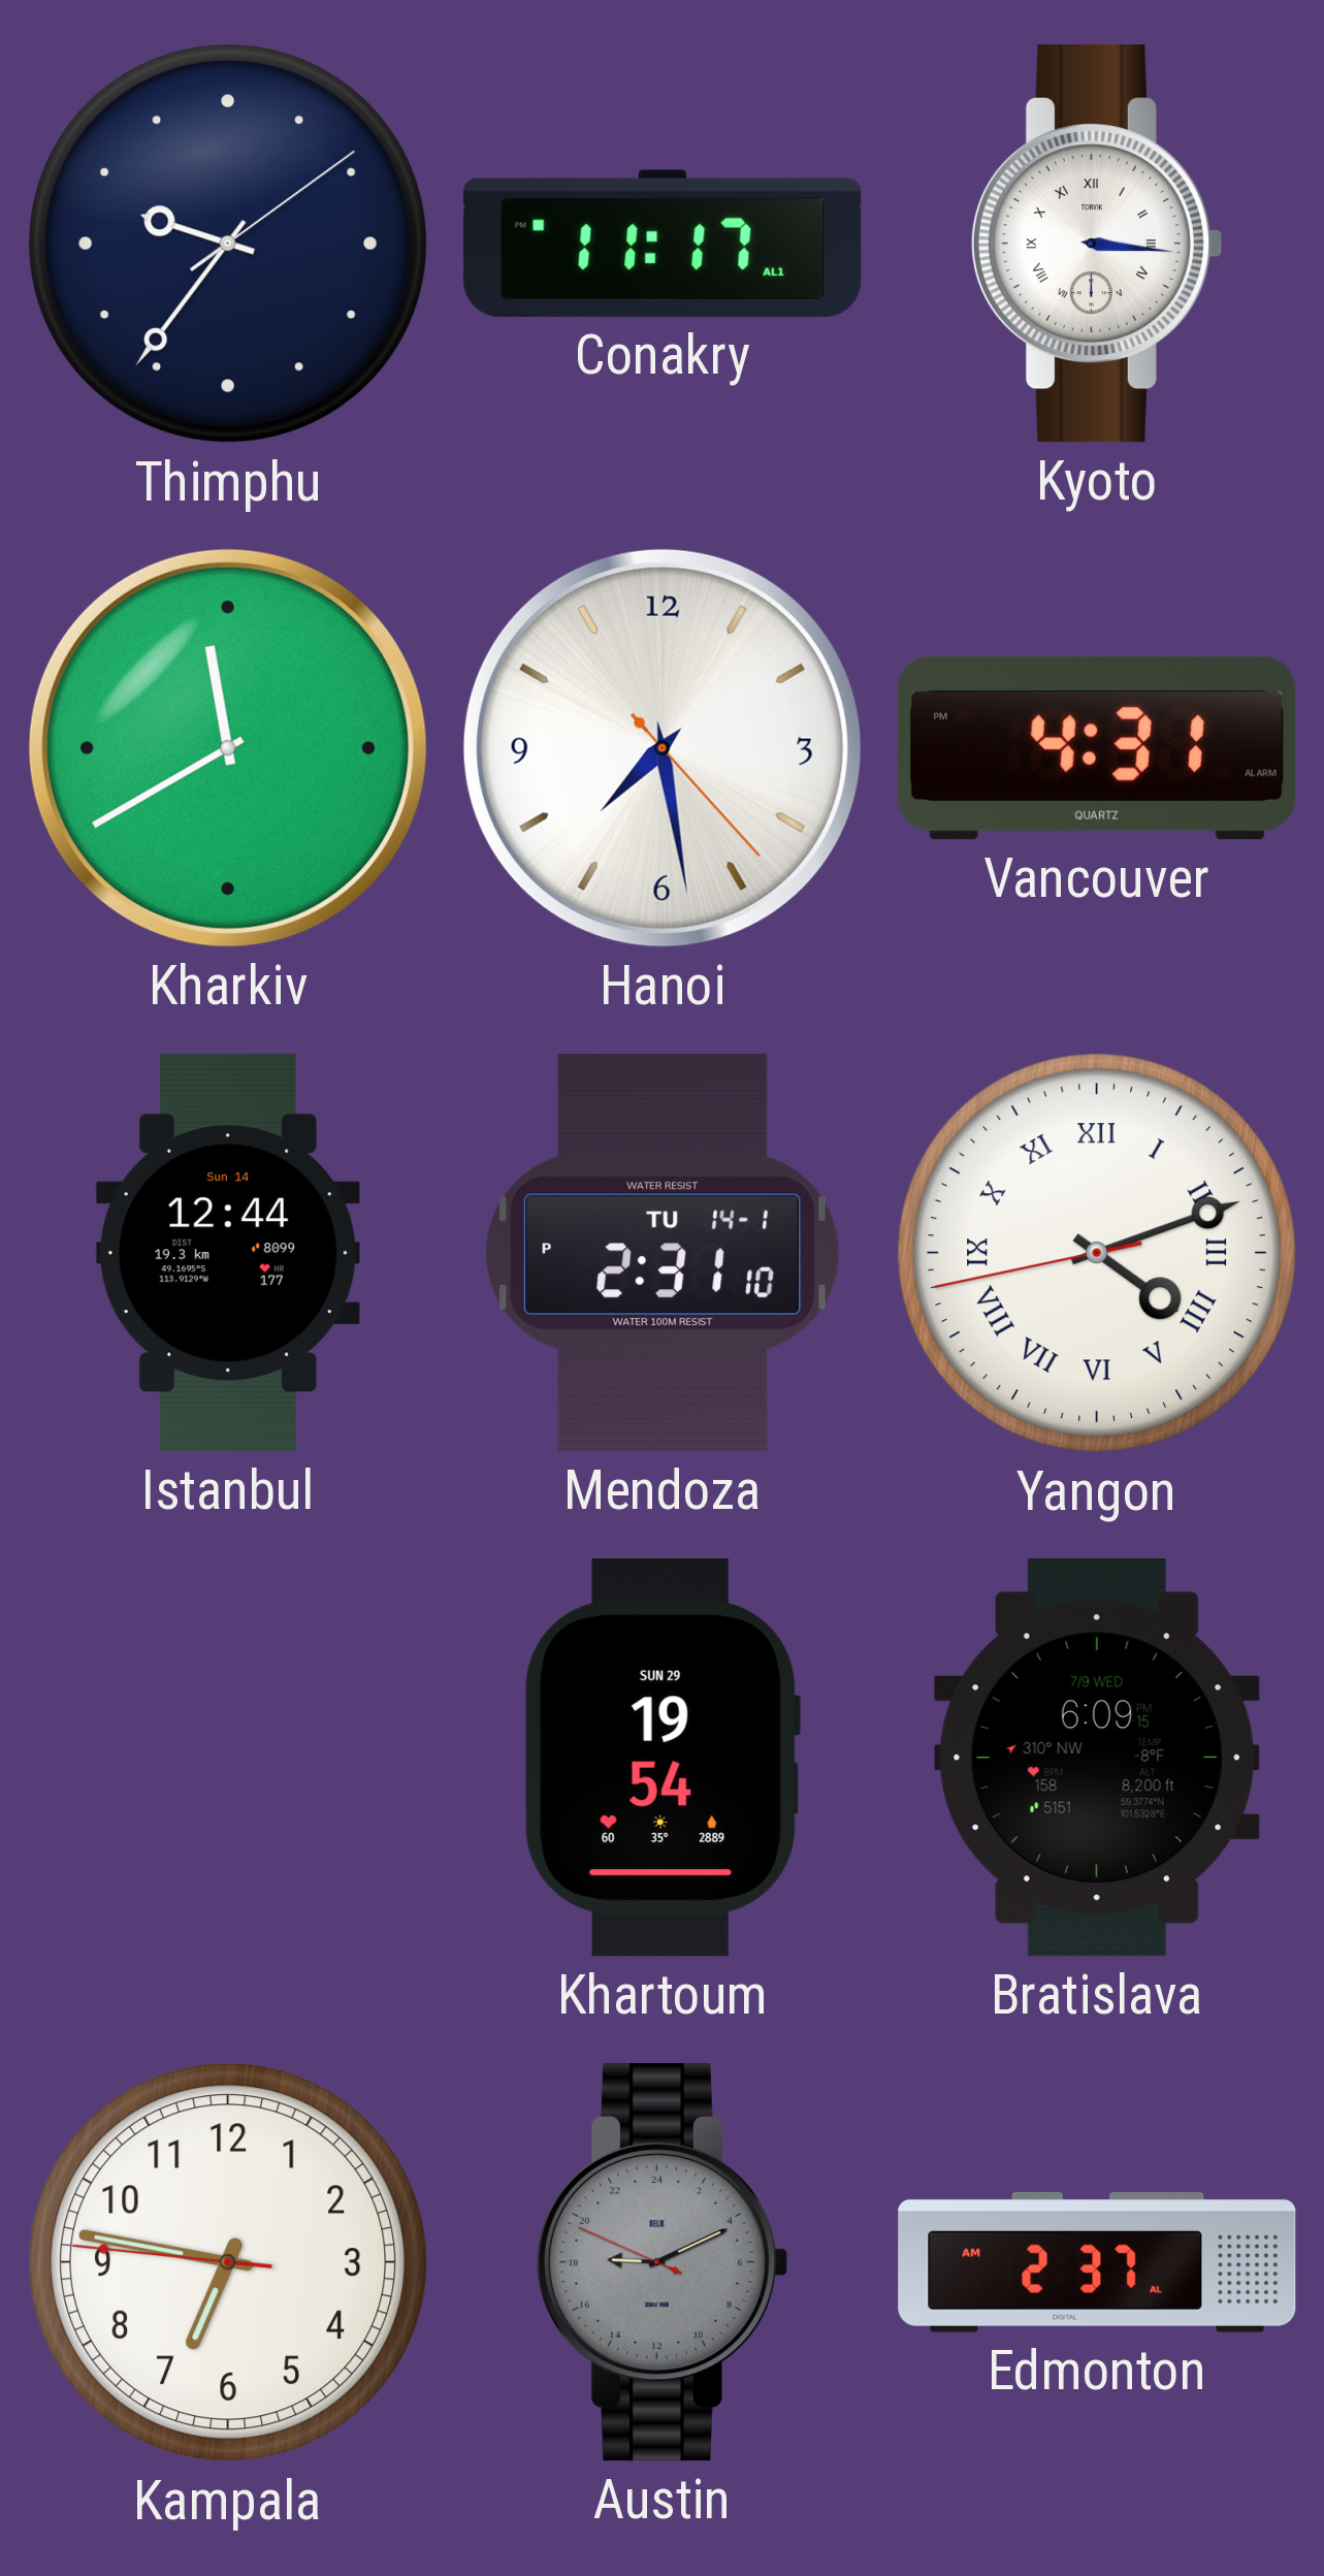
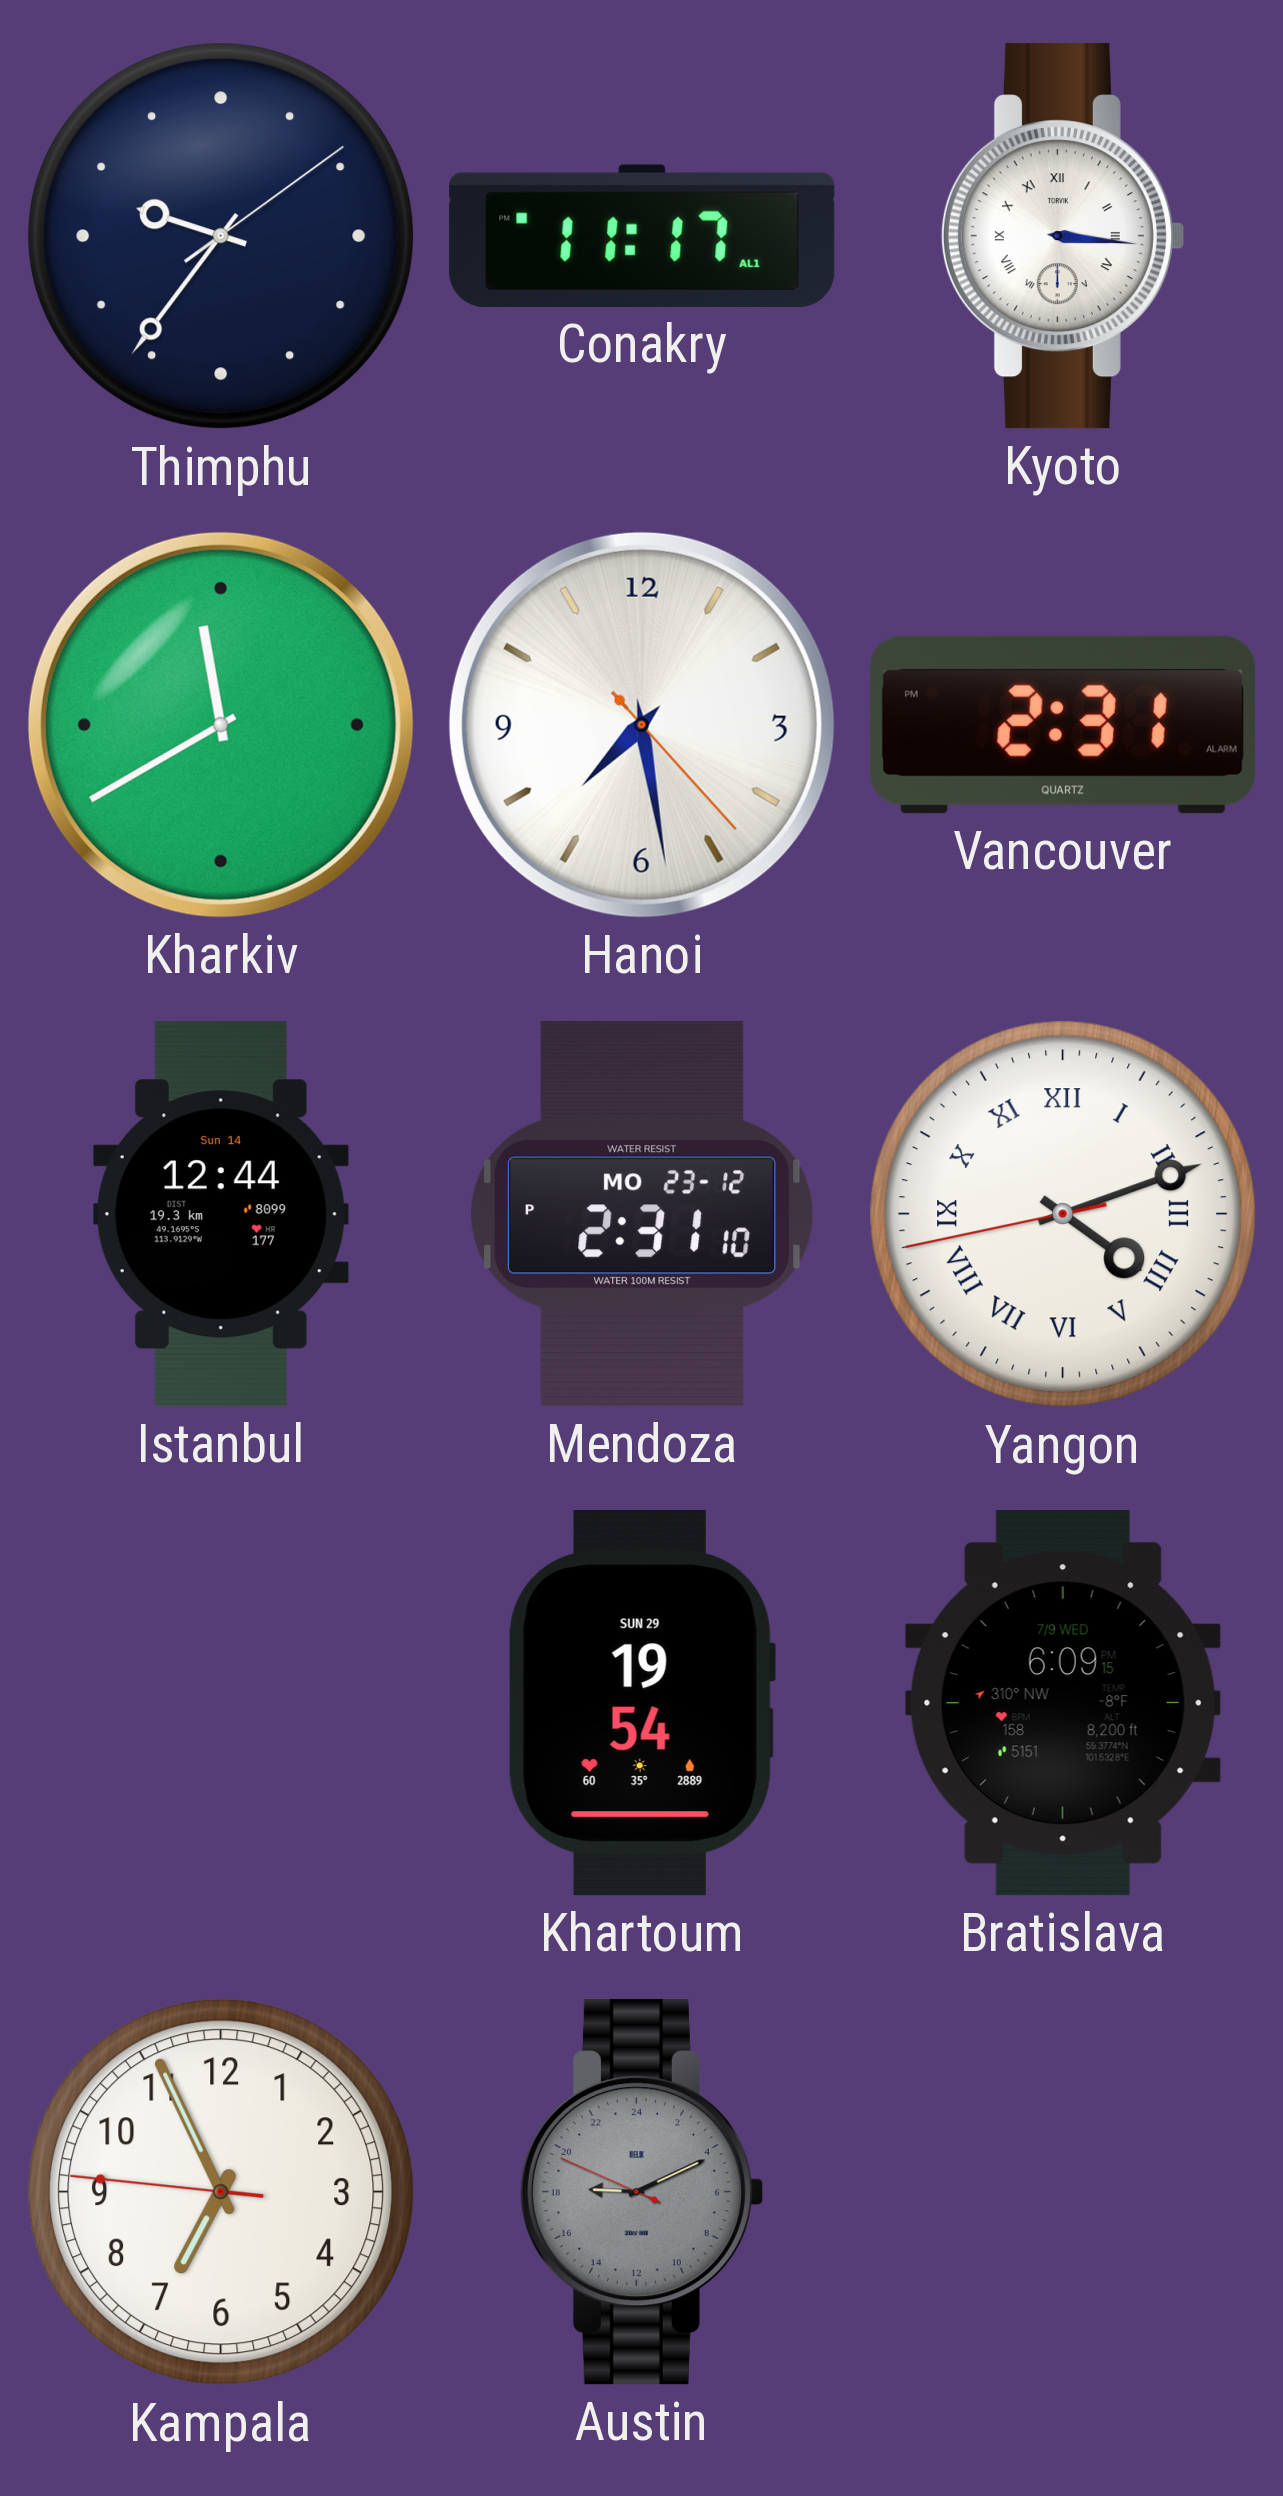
Vancouver: 4:31 -> 2:31
Mendoza date: TU 14-1 -> MO 23-12
Kampala: 6:46 -> 6:55
Edmonton: 2:37 -> none
